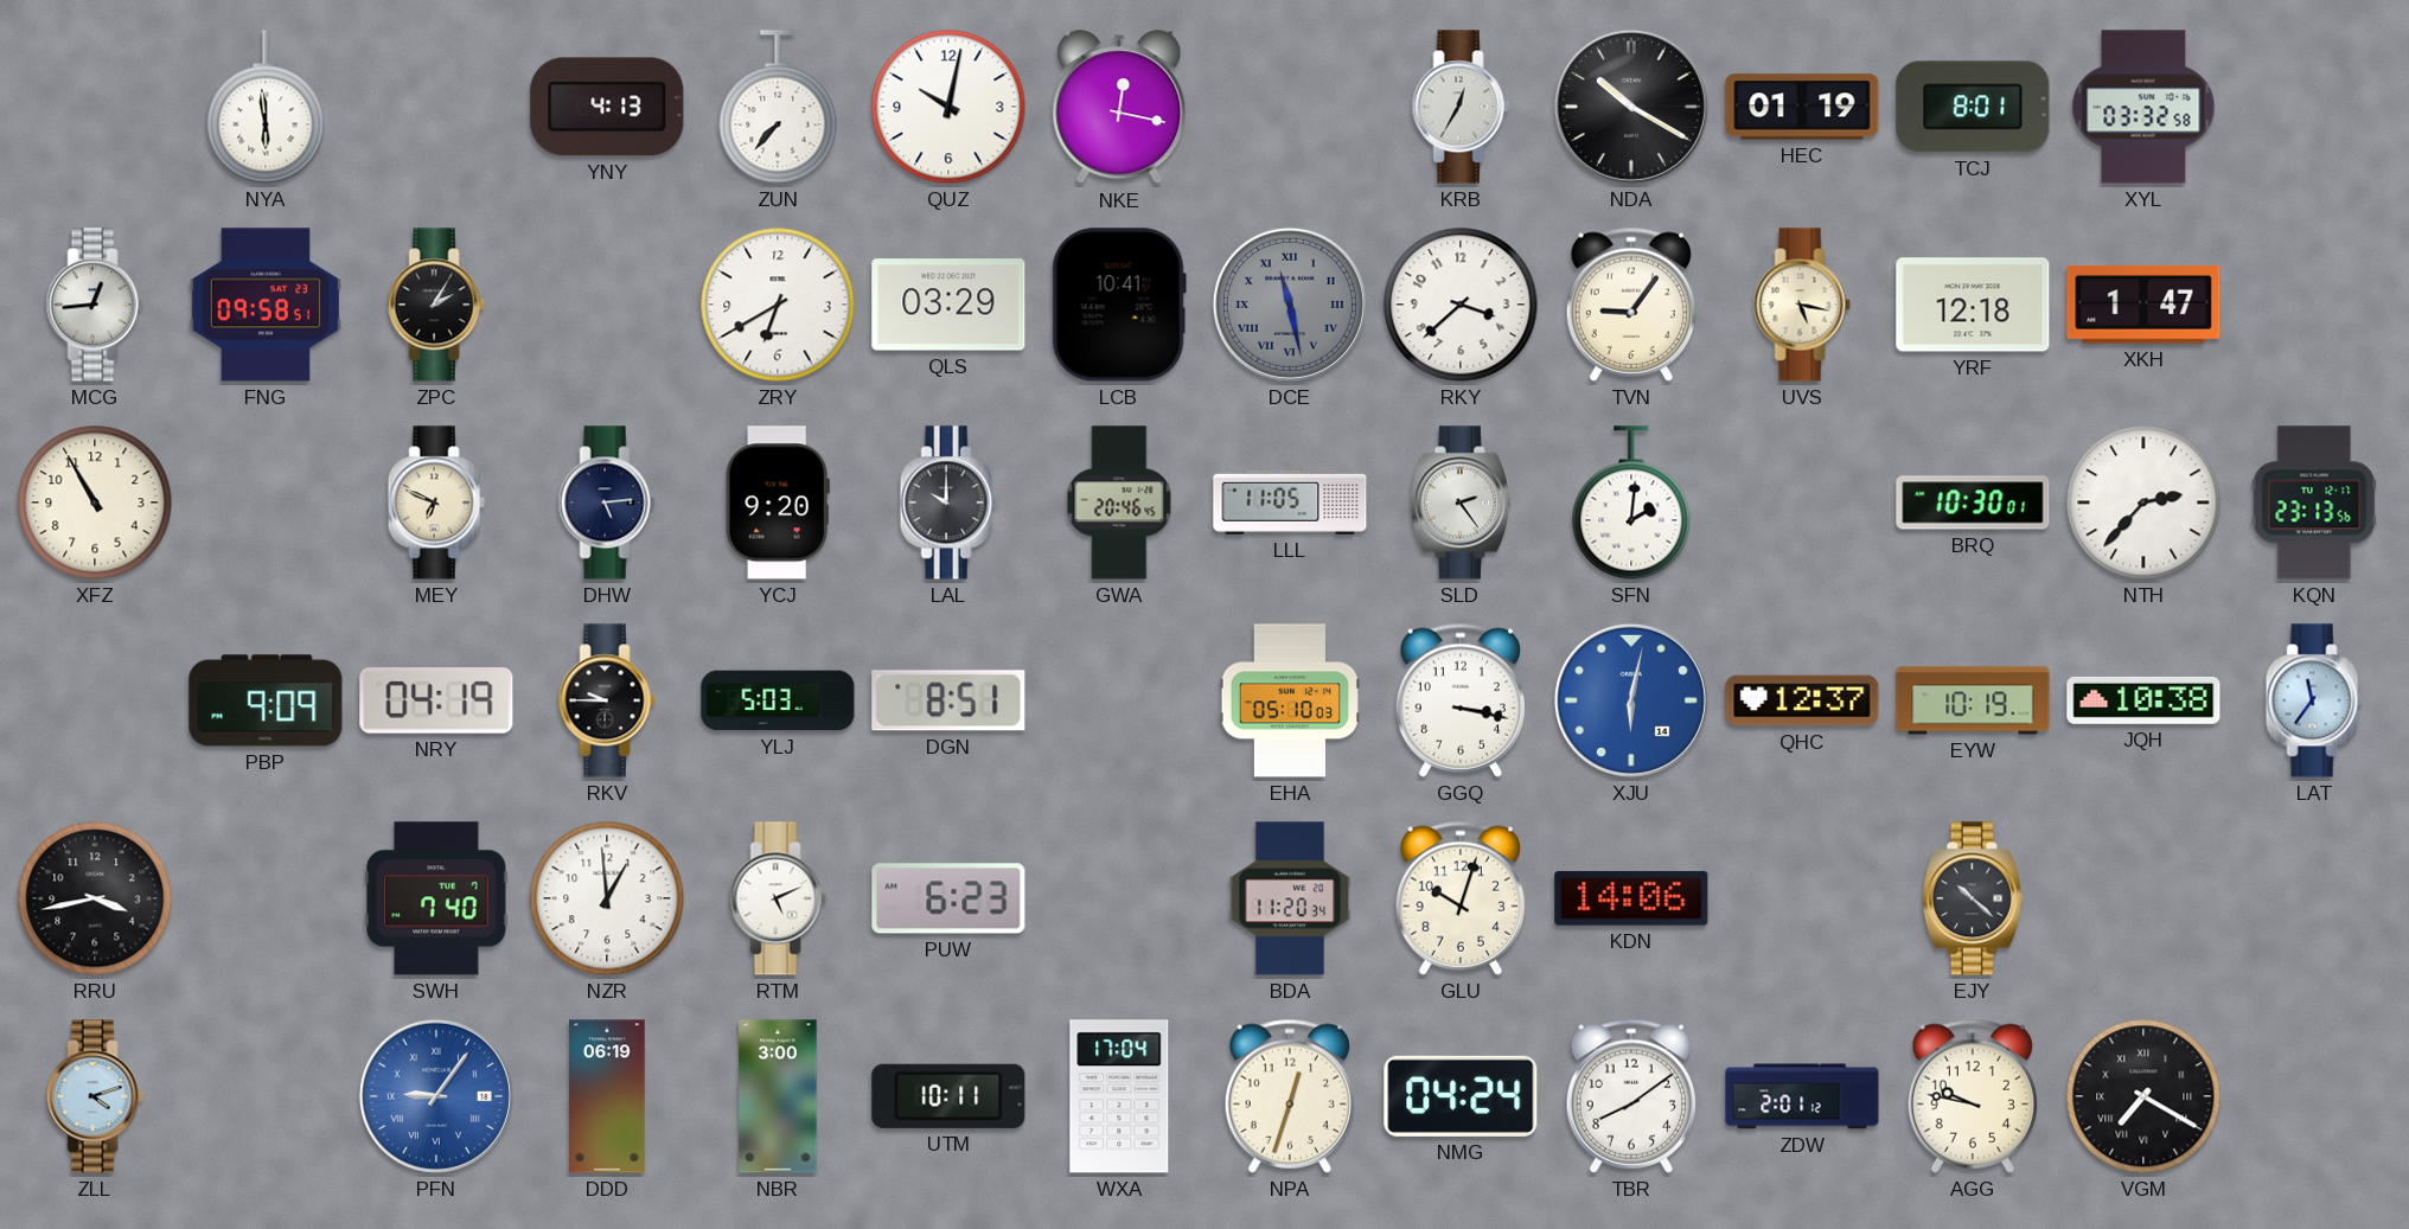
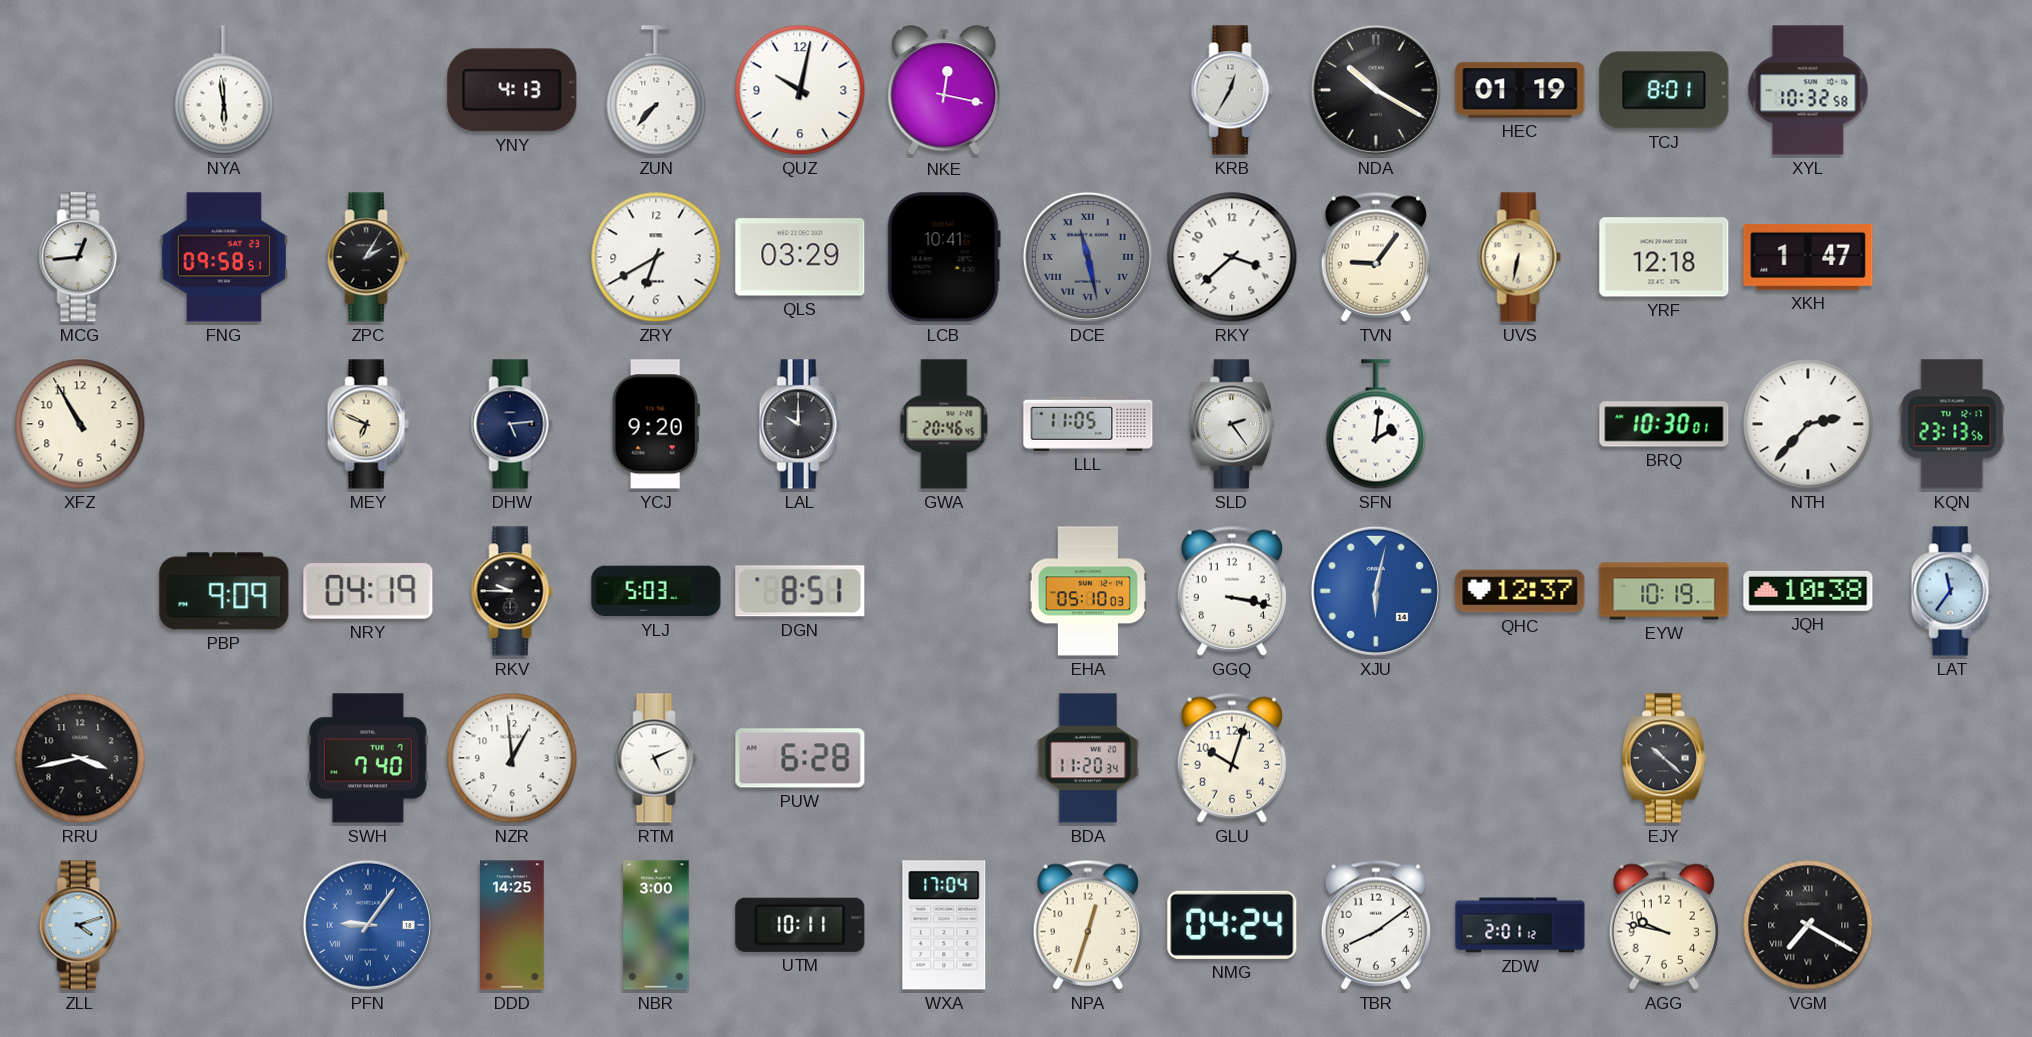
XYL: 03:32 -> 10:32
UVS: 5:17 -> 6:32
PUW: 6:23 -> 6:28
KDN: 14:06 -> none
DDD: 06:19 -> 14:25
